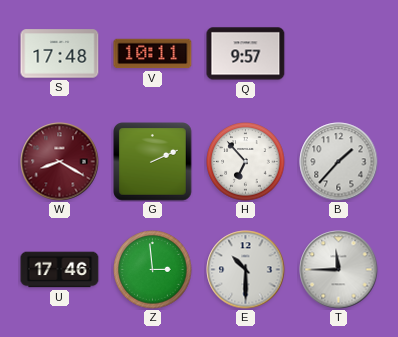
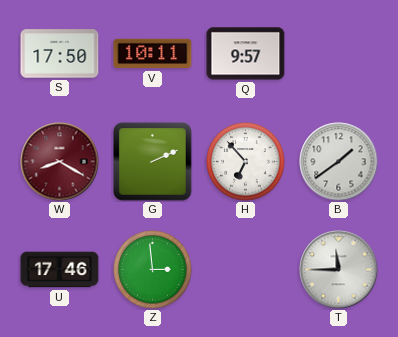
S: 17:48 -> 17:50
B: 1:37 -> 1:39
E: 10:30 -> none
